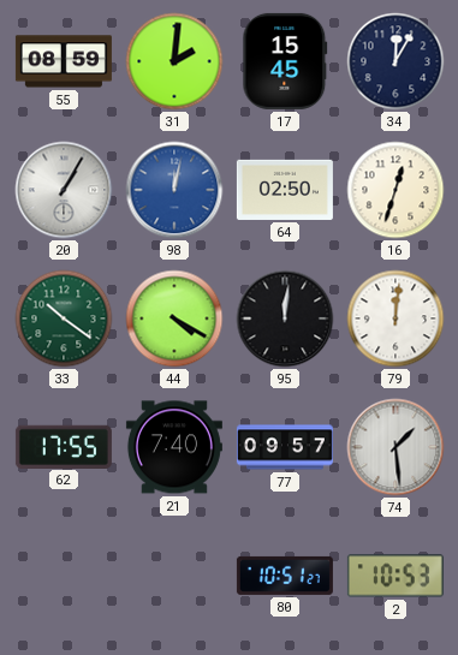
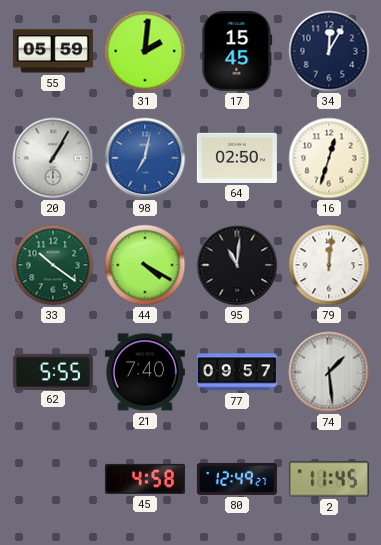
55: 08:59 -> 05:59
98: 12:02 -> 7:02
95: 12:01 -> 11:01
62: 17:55 -> 5:55
45: none -> 4:58
80: 10:51 -> 12:49
2: 10:53 -> 11:45
